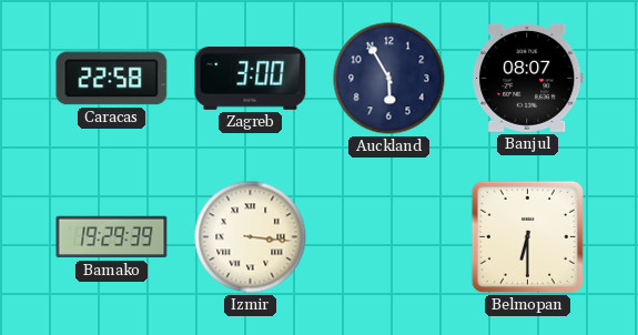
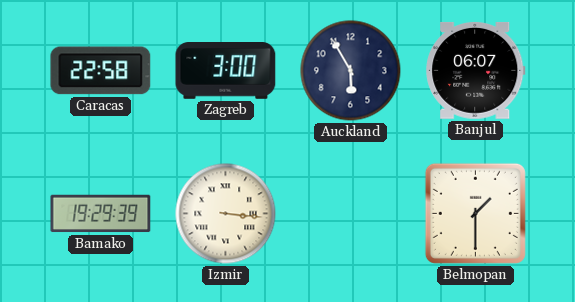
Banjul: 08:07 -> 06:07
Belmopan: 6:30 -> 1:30
